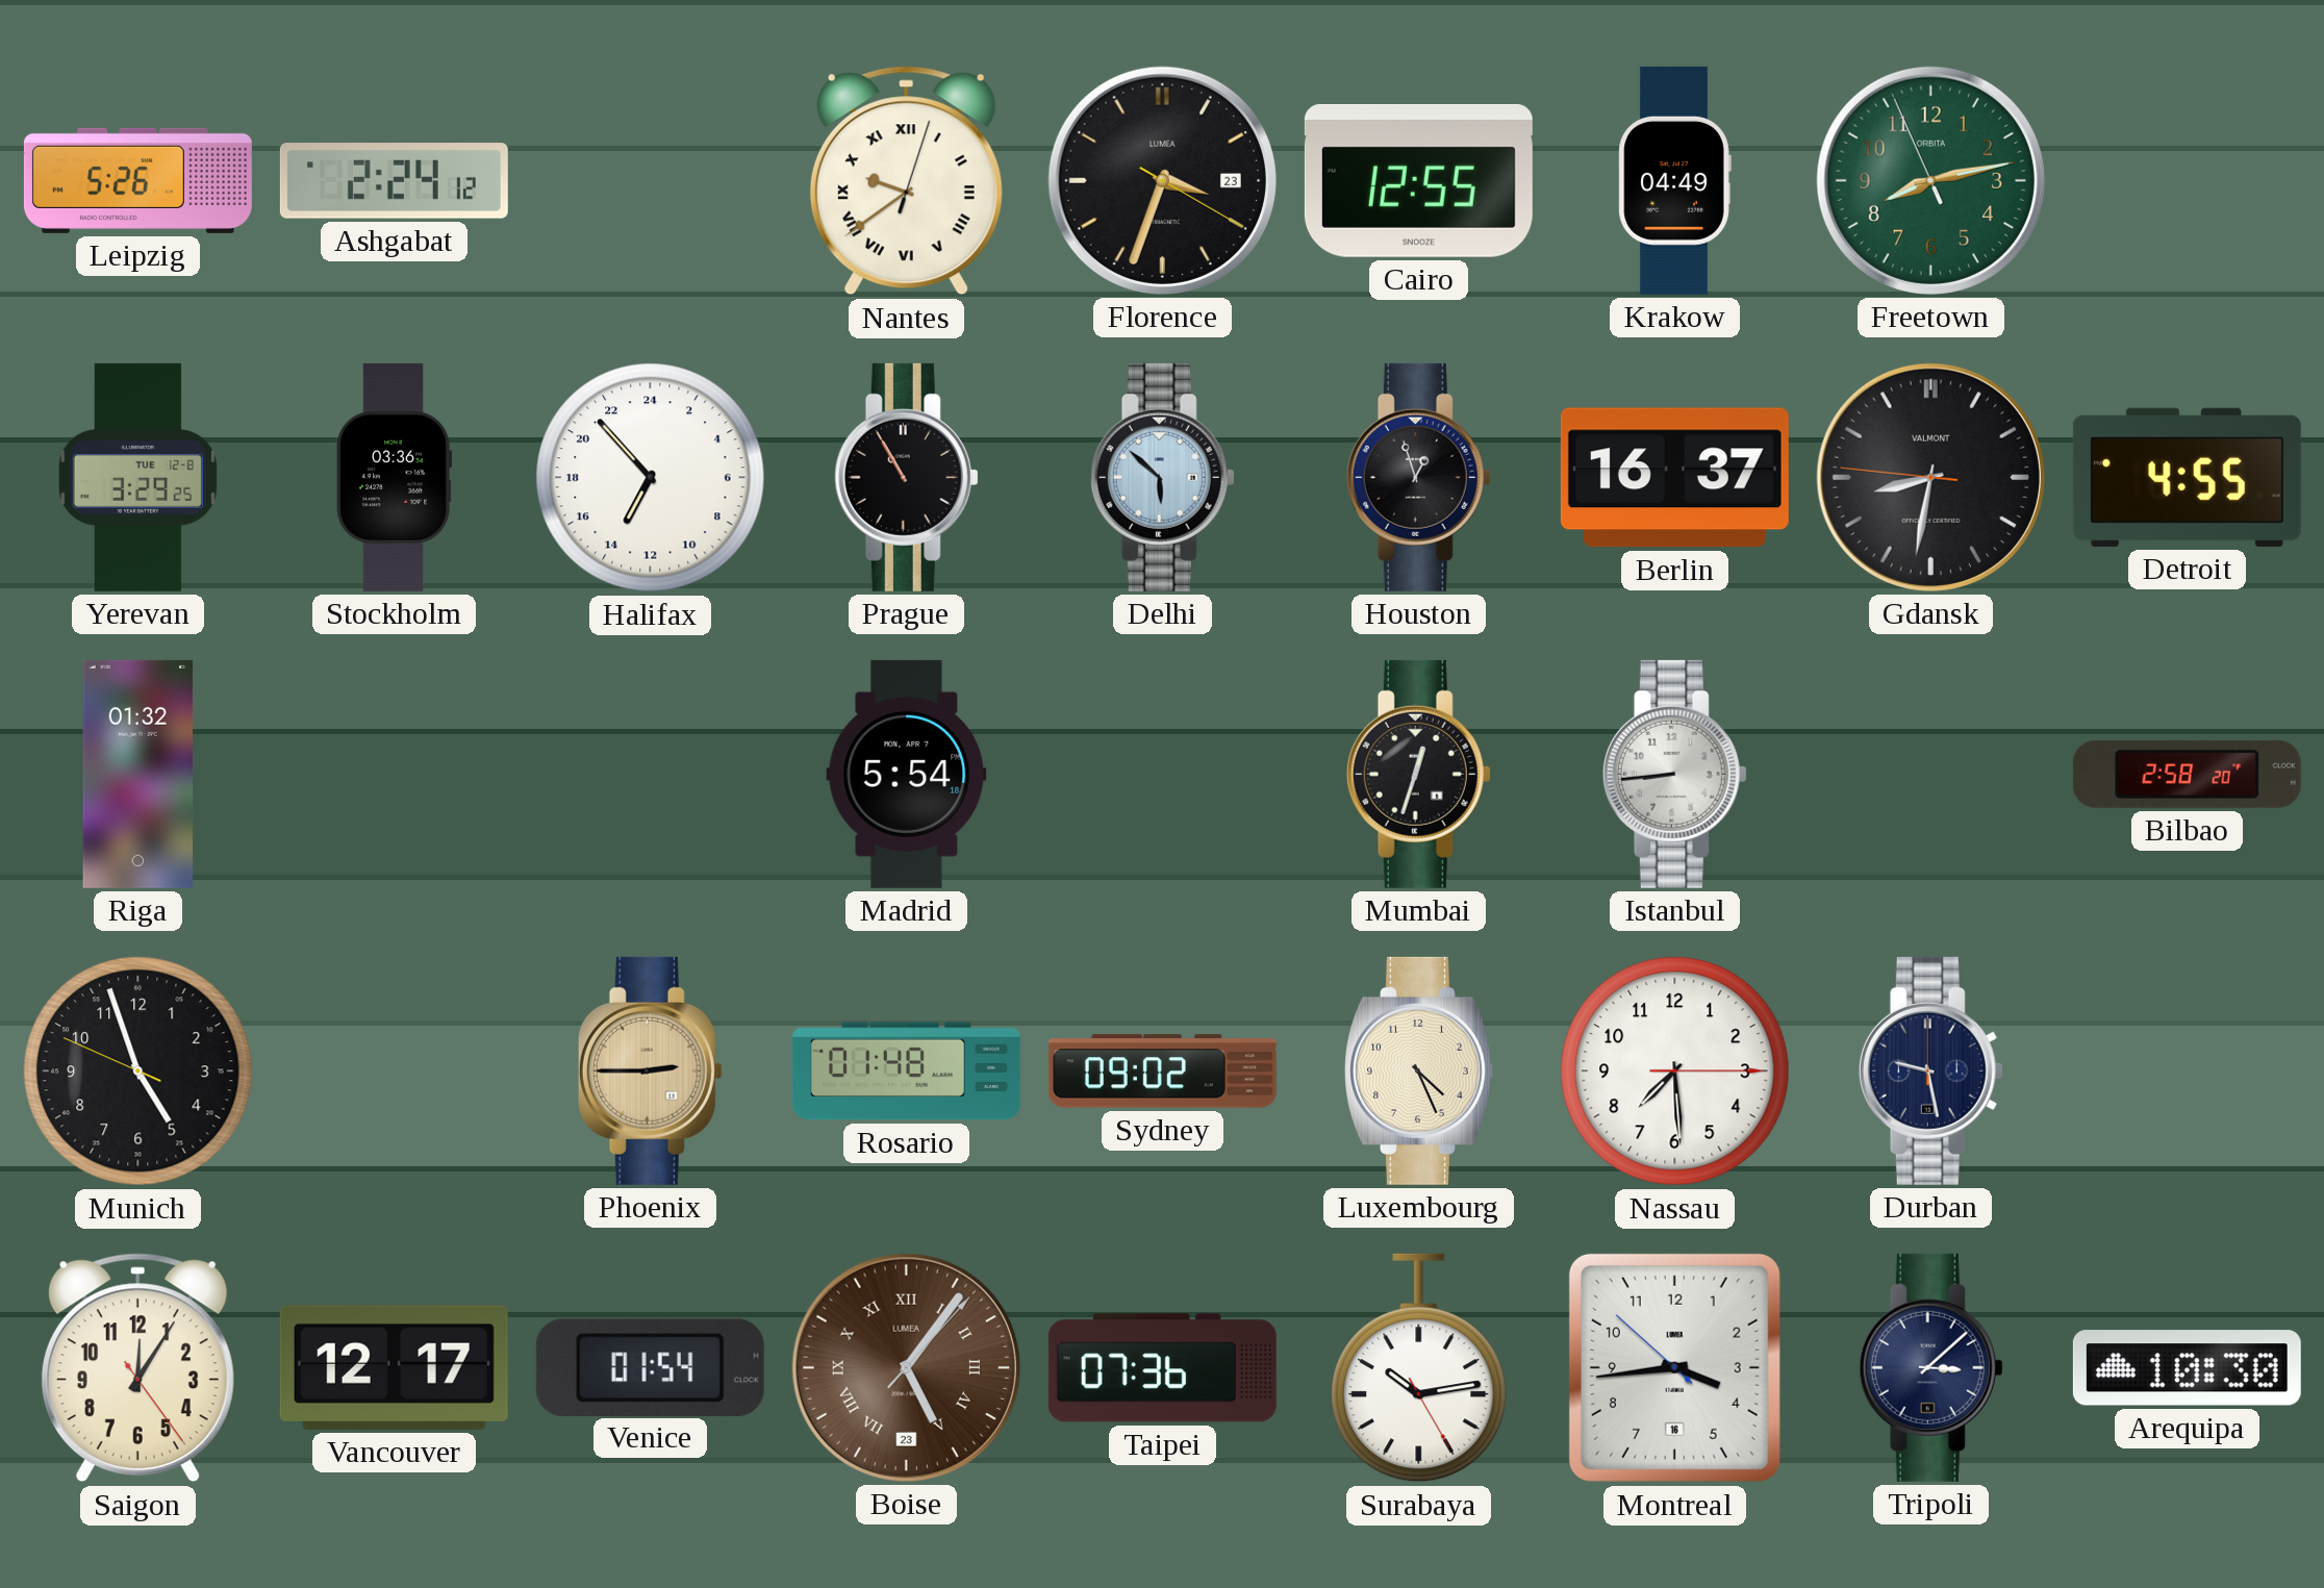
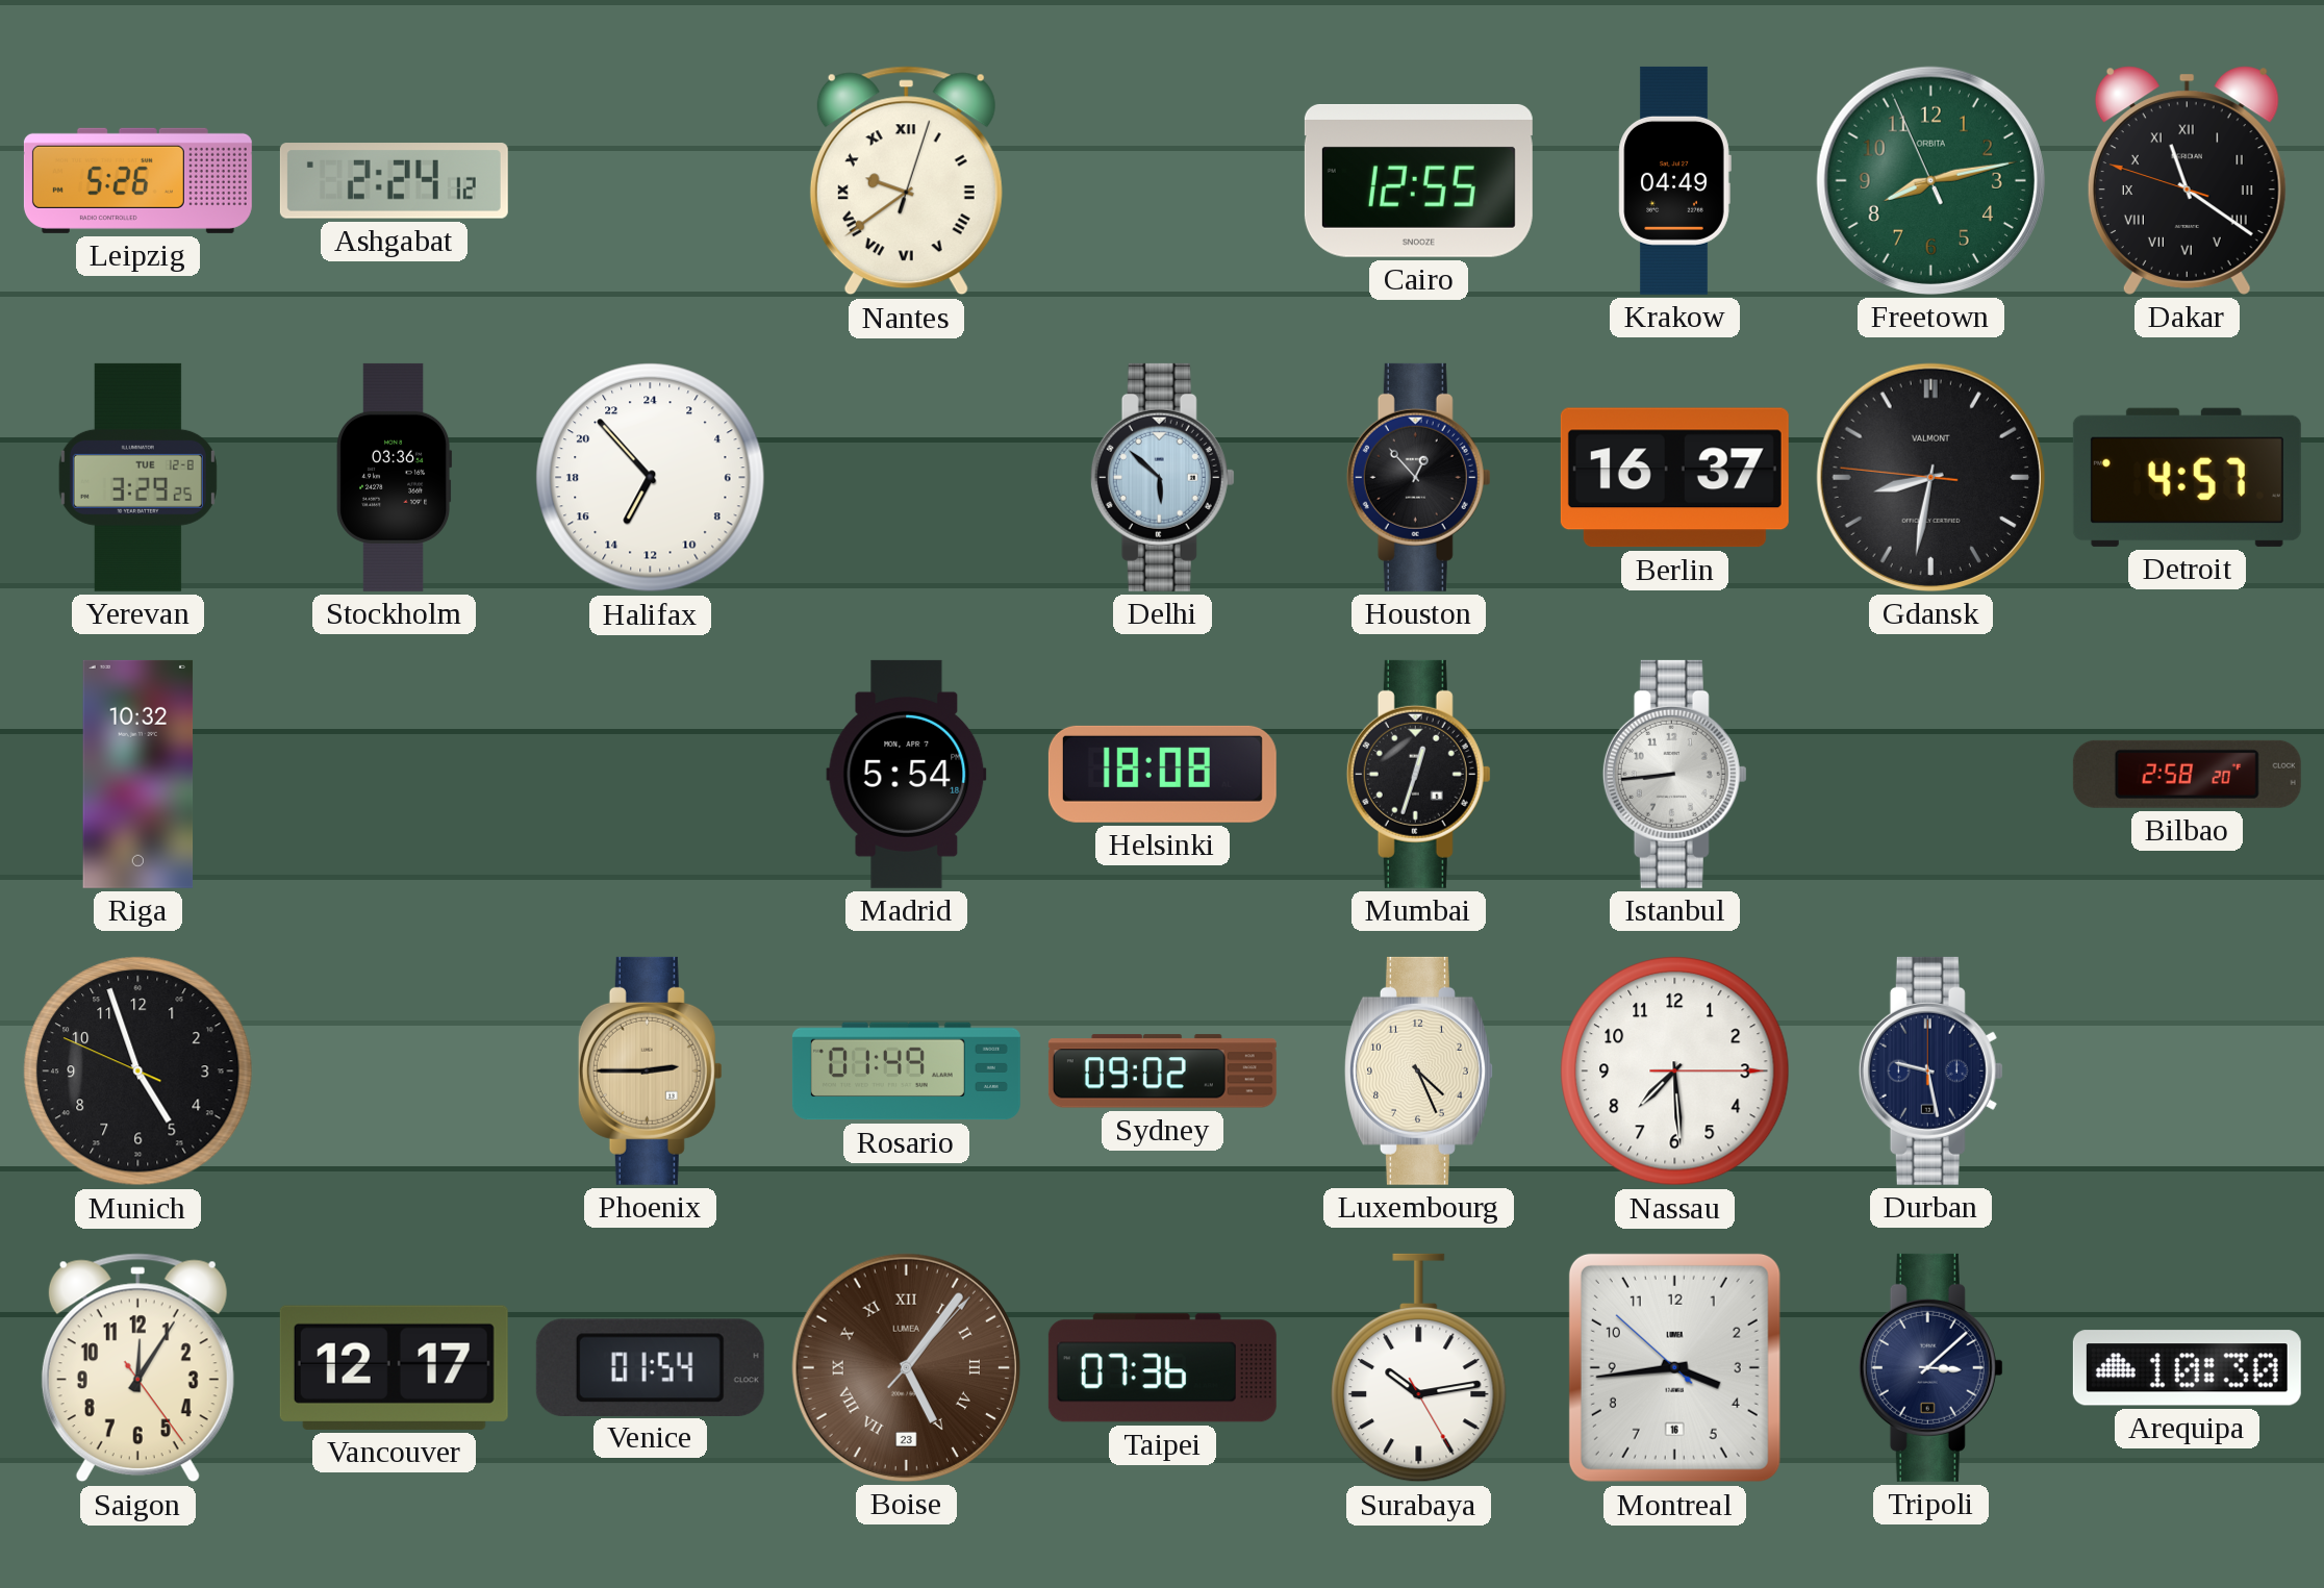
Florence: 3:33 -> none
Dakar: none -> 11:20
Prague: 10:55 -> none
Houston: 12:57 -> 12:53
Detroit: 4:55 -> 4:57
Riga: 01:32 -> 10:32
Helsinki: none -> 18:08
Rosario: 01:48 -> 01:49
